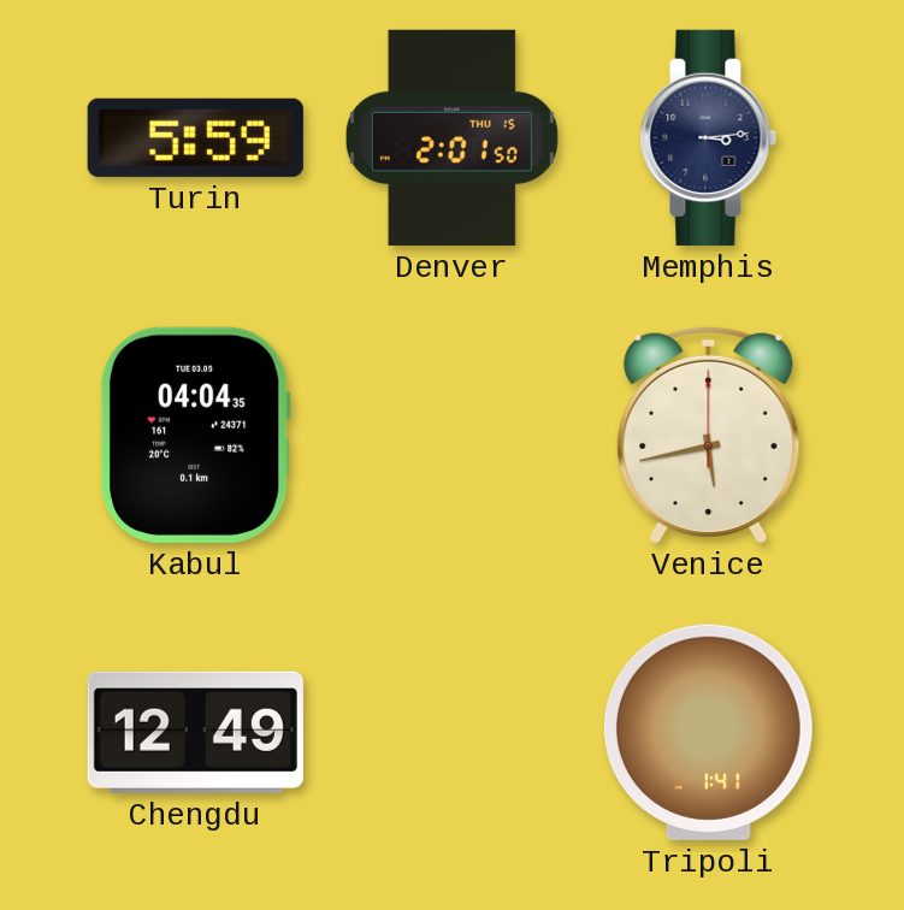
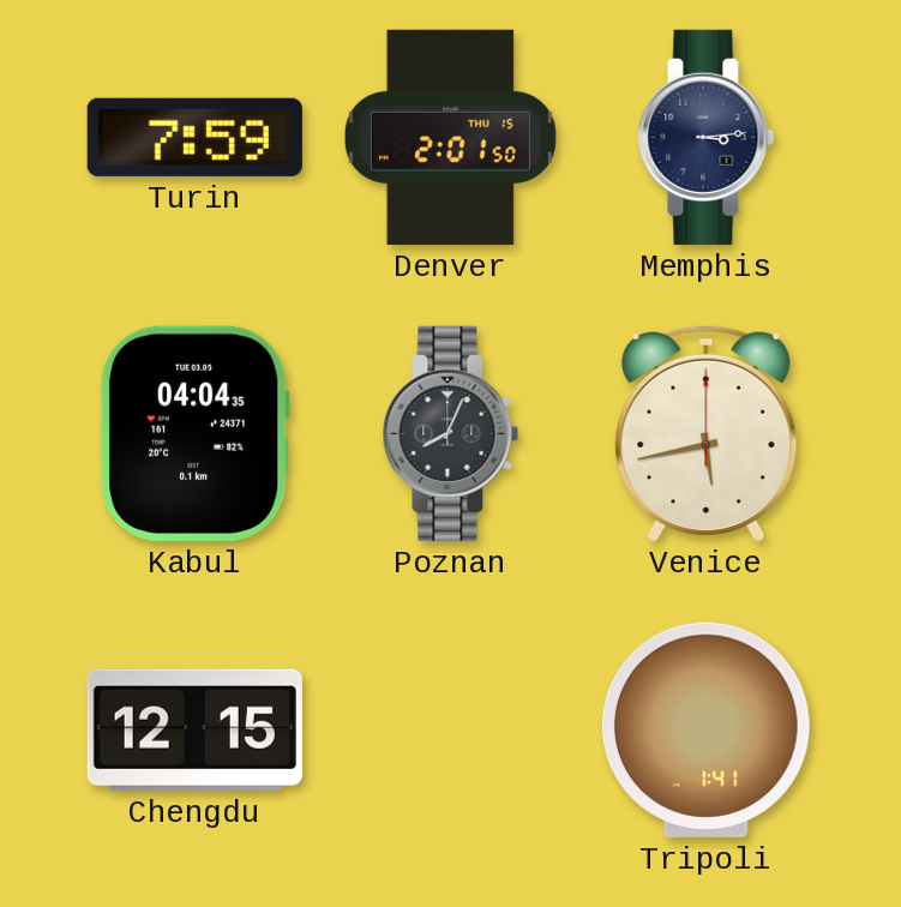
Turin: 5:59 -> 7:59
Poznan: none -> 8:04
Chengdu: 12:49 -> 12:15
